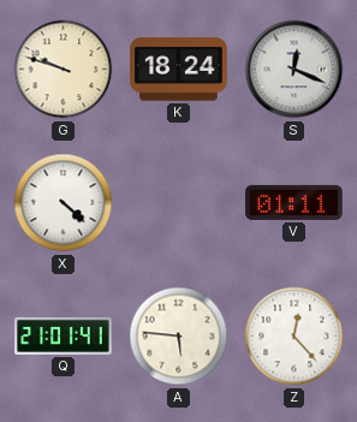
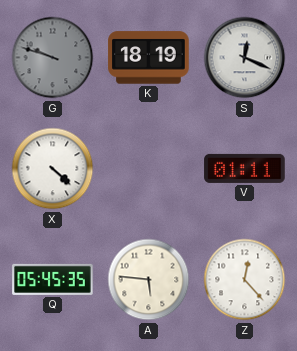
G dial: cream -> grey
K: 18:24 -> 18:19
Q: 21:01 -> 05:45
